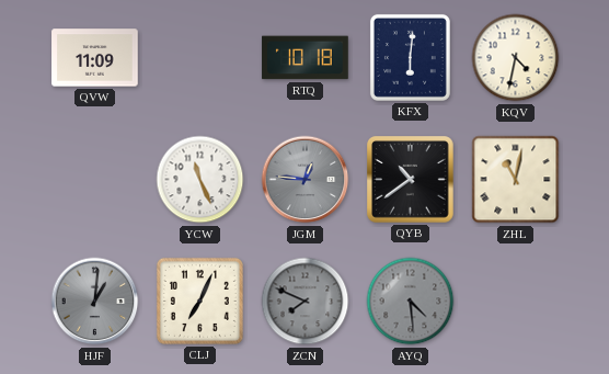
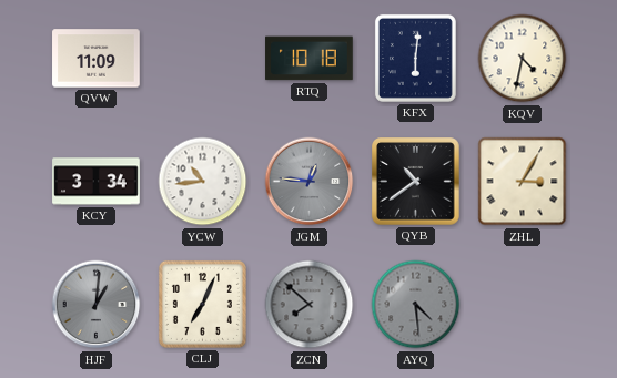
KCY: none -> 3:34
YCW: 11:26 -> 10:44
ZHL: 11:02 -> 3:05
ZCN: 7:49 -> 7:52
